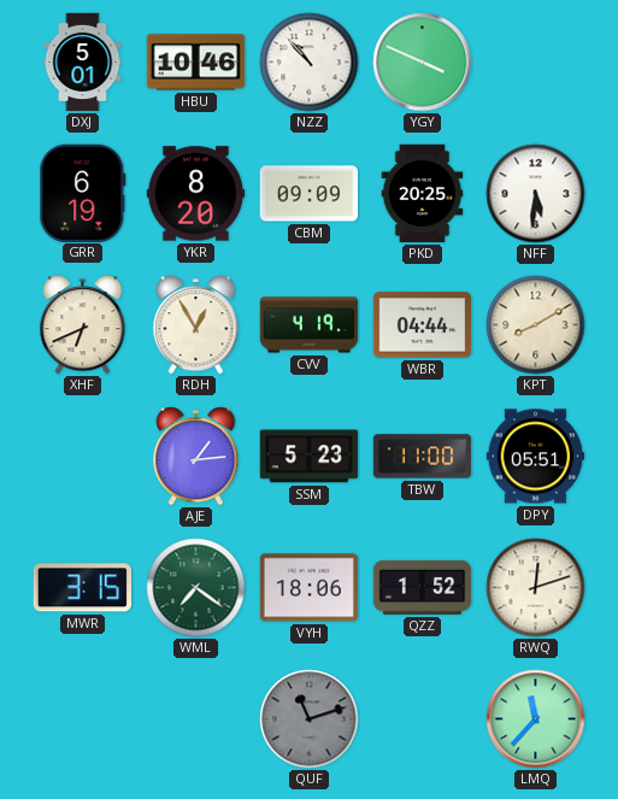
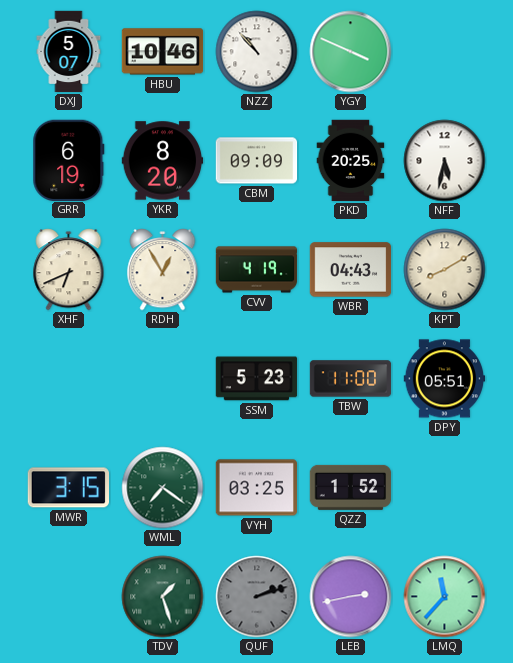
DXJ: 5:01 -> 5:07
NFF: 5:31 -> 5:32
WBR: 04:44 -> 04:43
AJE: 1:14 -> none
VYH: 18:06 -> 03:25
RWQ: 12:12 -> none
TDV: none -> 1:27
QUF: 11:12 -> 2:12
LEB: none -> 2:43
